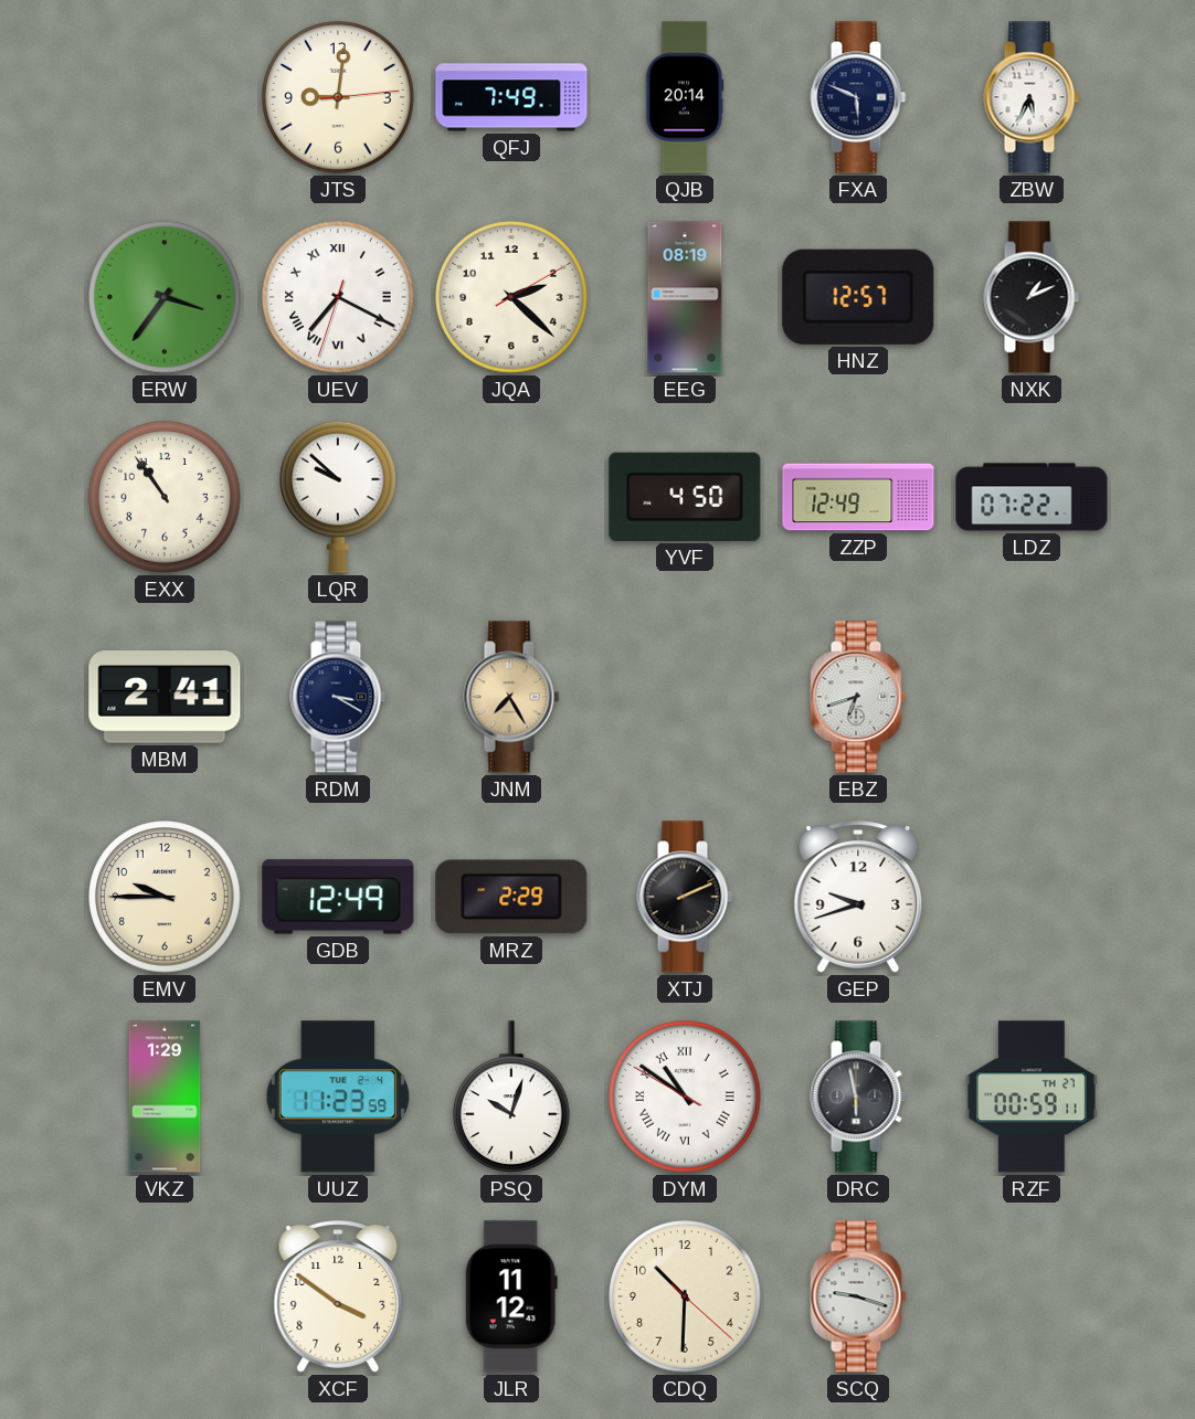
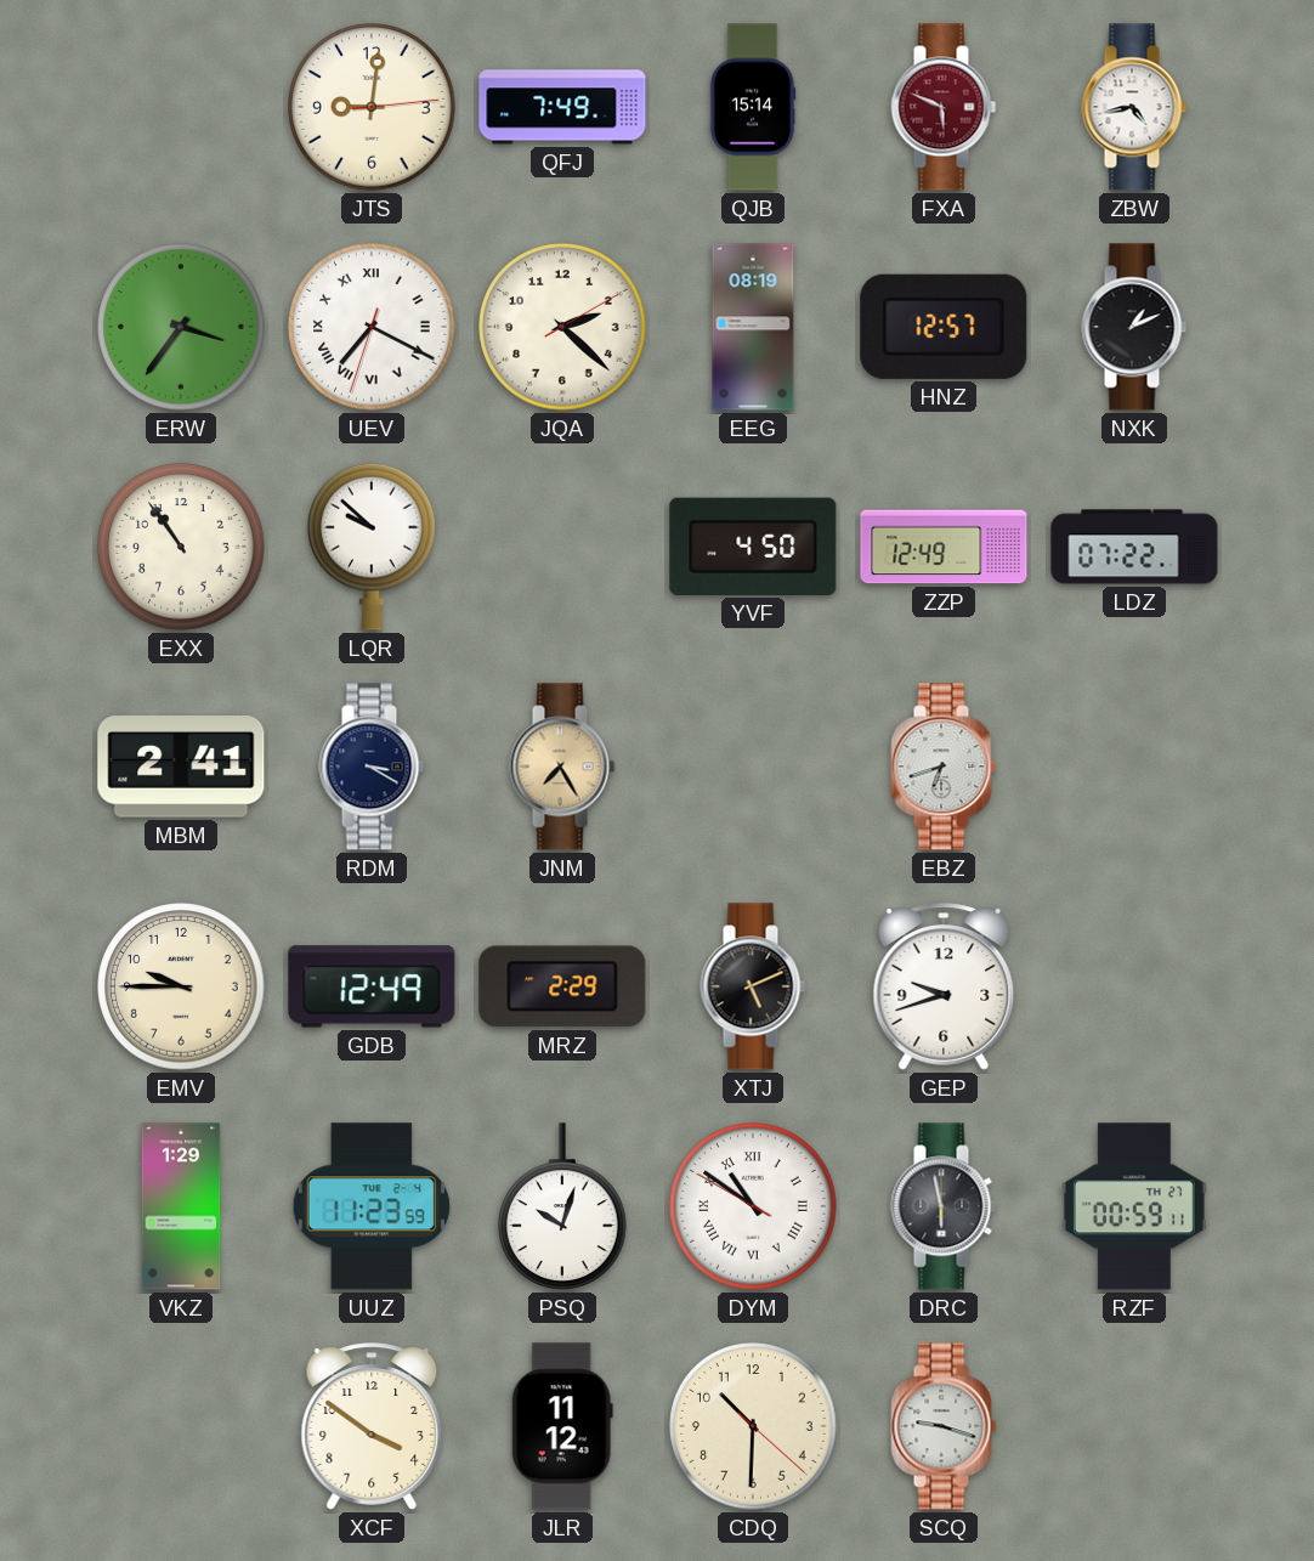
QJB: 20:14 -> 15:14
FXA dial: navy -> burgundy
ZBW: 5:34 -> 4:43
XTJ: 2:11 -> 5:11
